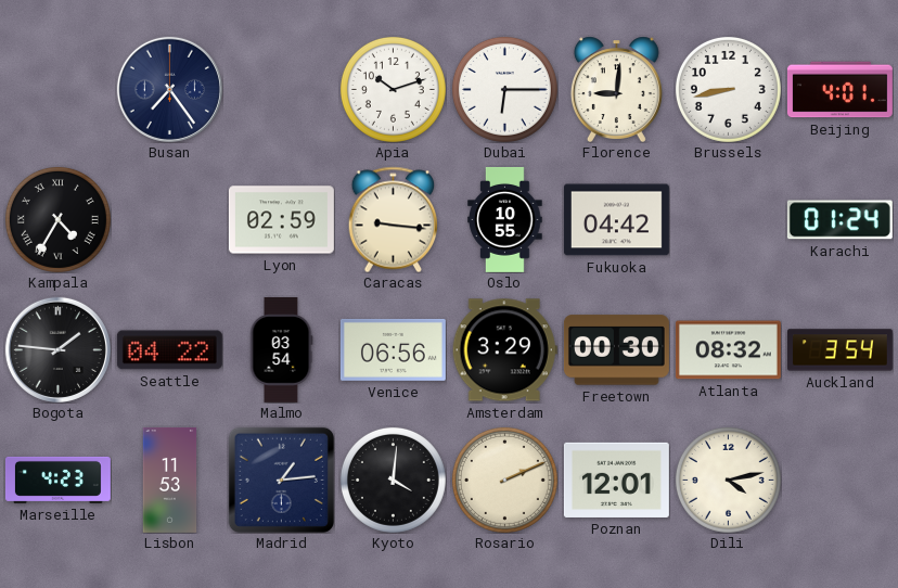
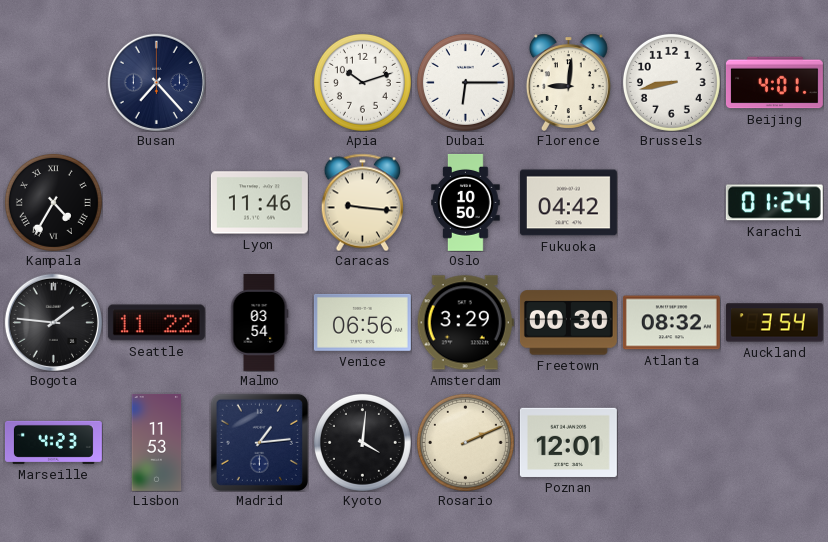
Busan: 7:24 -> 7:23
Lyon: 02:59 -> 11:46
Oslo: 10:55 -> 10:50
Seattle: 04:22 -> 11:22
Dili: 4:13 -> none
